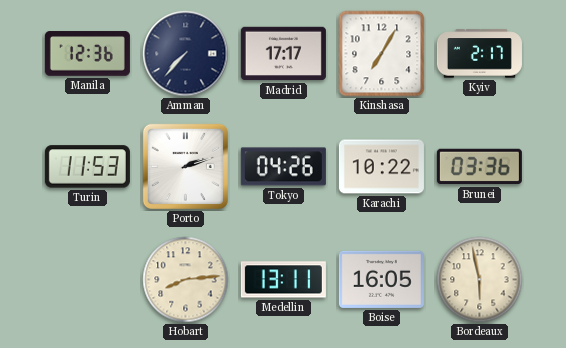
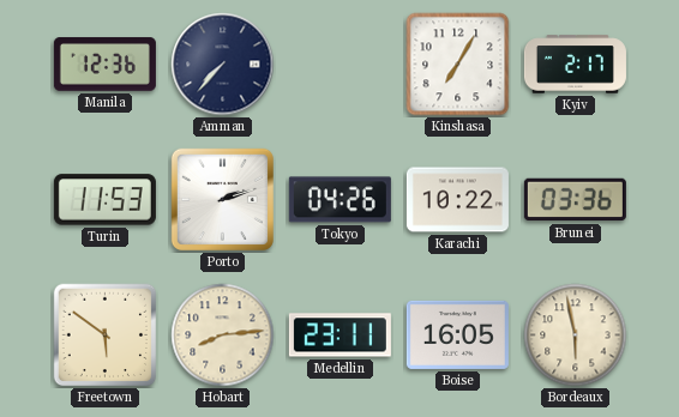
Madrid: 17:17 -> none
Freetown: none -> 5:51
Medellin: 13:11 -> 23:11
